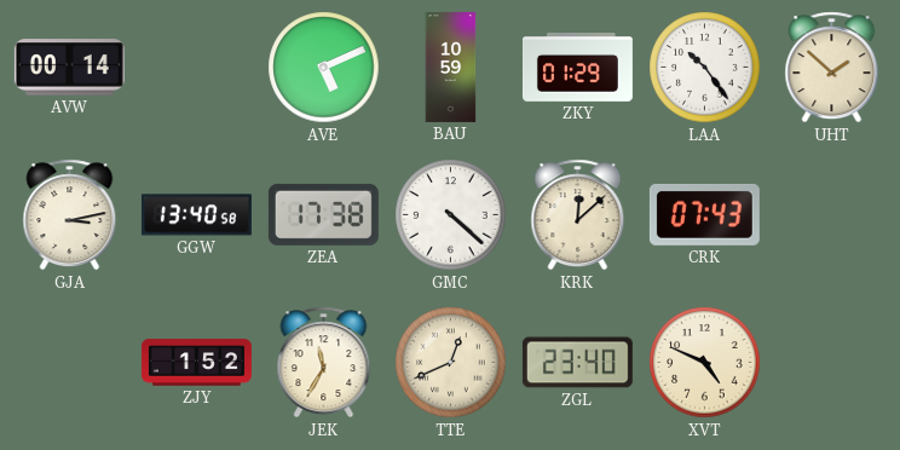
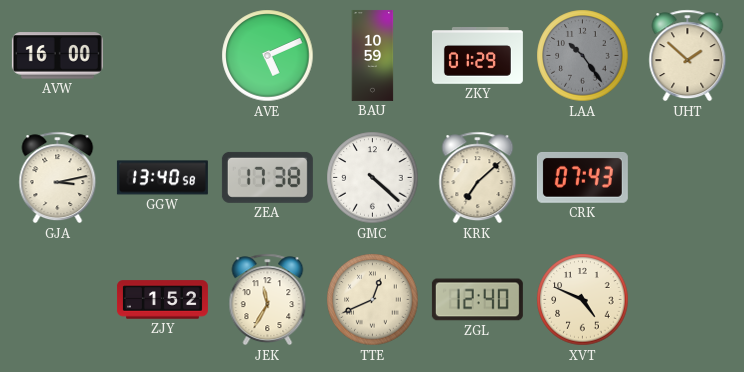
AVW: 00:14 -> 16:00
LAA dial: white -> grey
KRK: 12:08 -> 7:08
ZGL: 23:40 -> 12:40
